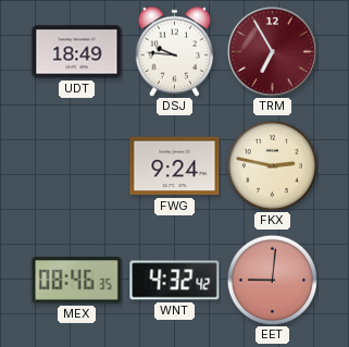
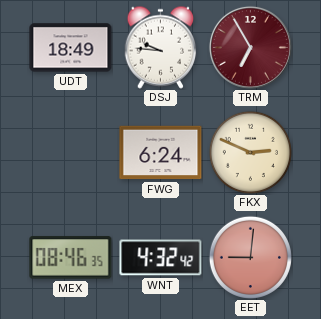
FWG: 9:24 -> 6:24
FKX: 2:47 -> 2:49
